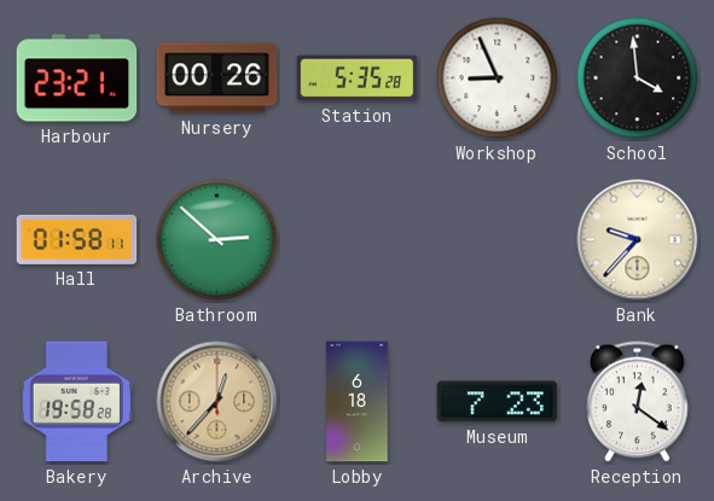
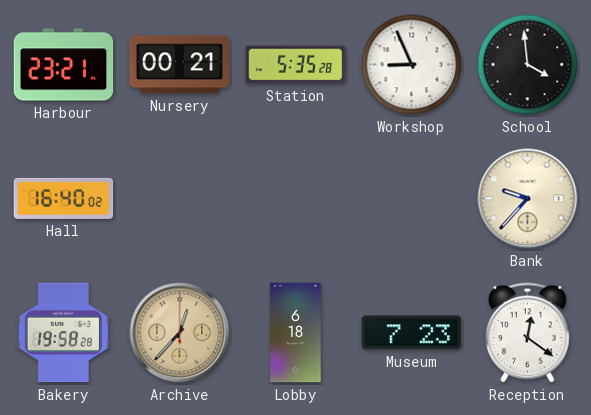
Nursery: 00:26 -> 00:21
Hall: 01:58 -> 16:40
Bathroom: 2:52 -> none
